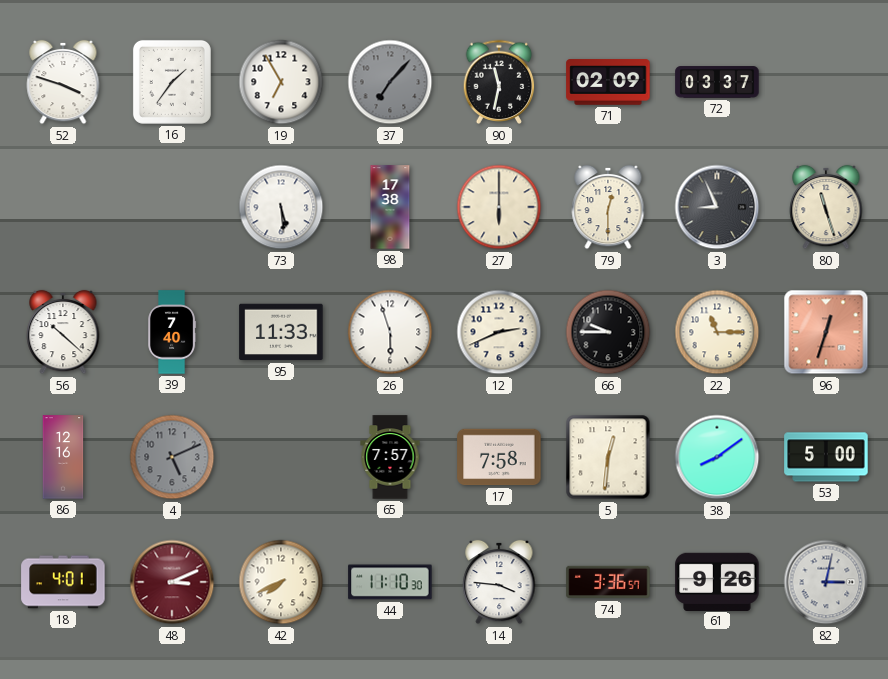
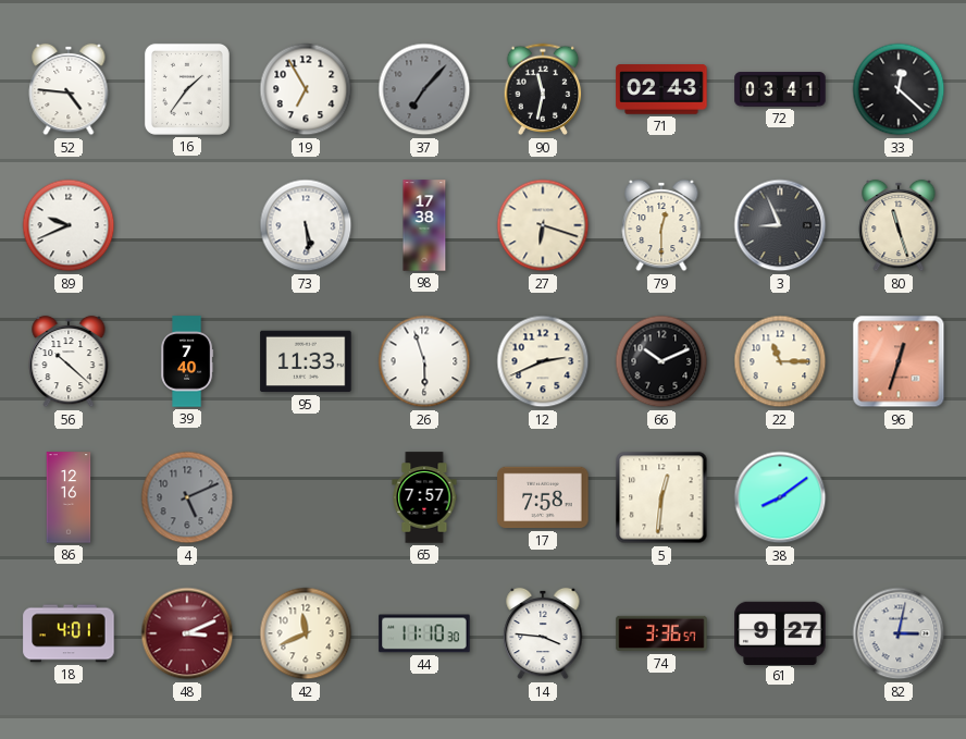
52: 3:48 -> 4:46
71: 02:09 -> 02:43
72: 03:37 -> 03:41
33: none -> 12:22
89: none -> 9:41
27: 6:00 -> 6:18
66: 9:45 -> 10:11
53: 5:00 -> none
42: 7:41 -> 11:41
61: 9:26 -> 9:27
